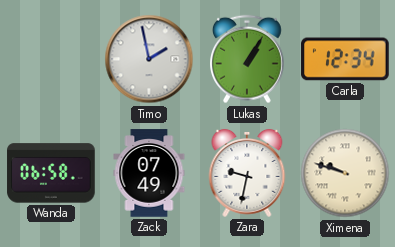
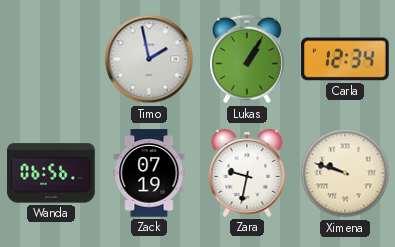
Wanda: 06:58 -> 06:56
Zack: 07:49 -> 07:19
